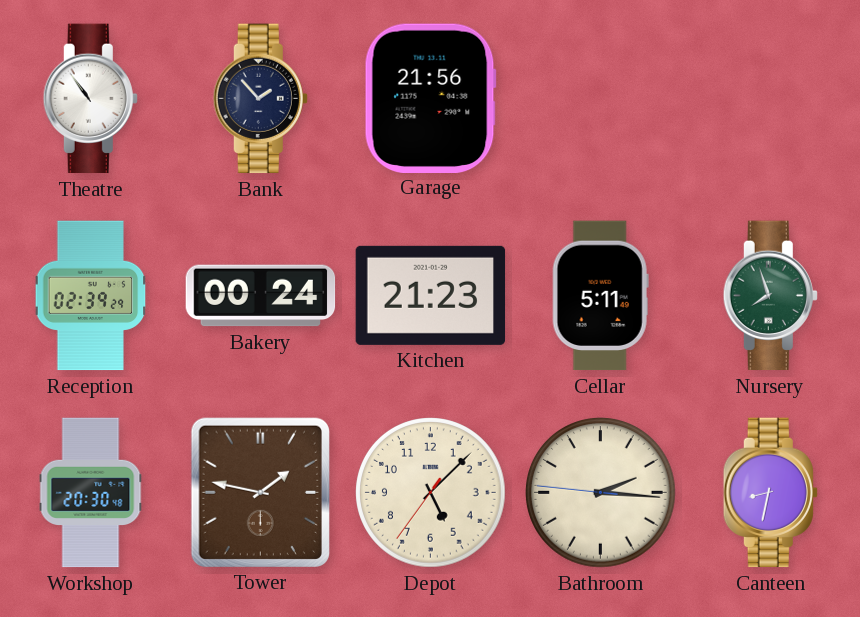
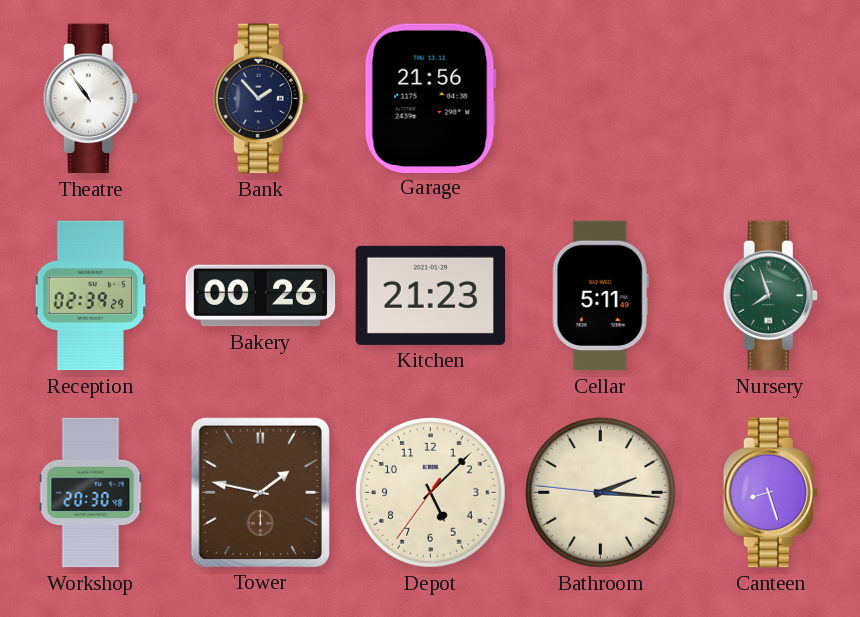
Bakery: 00:24 -> 00:26
Canteen: 8:32 -> 8:27
